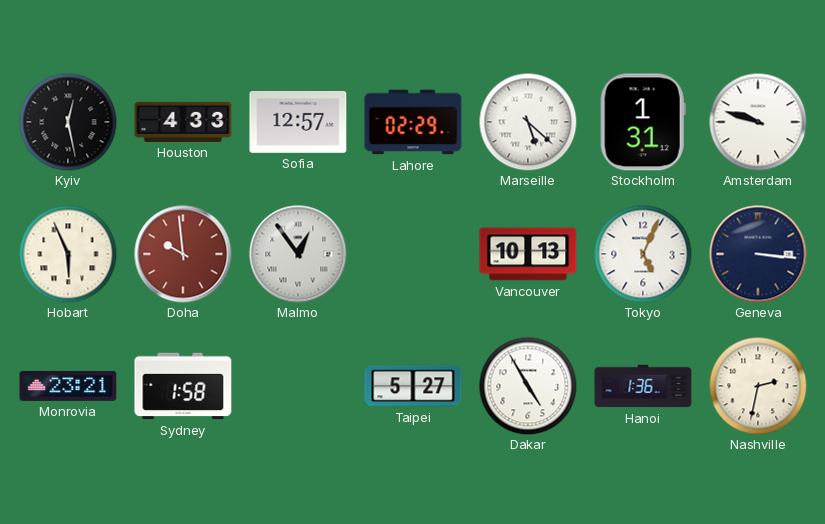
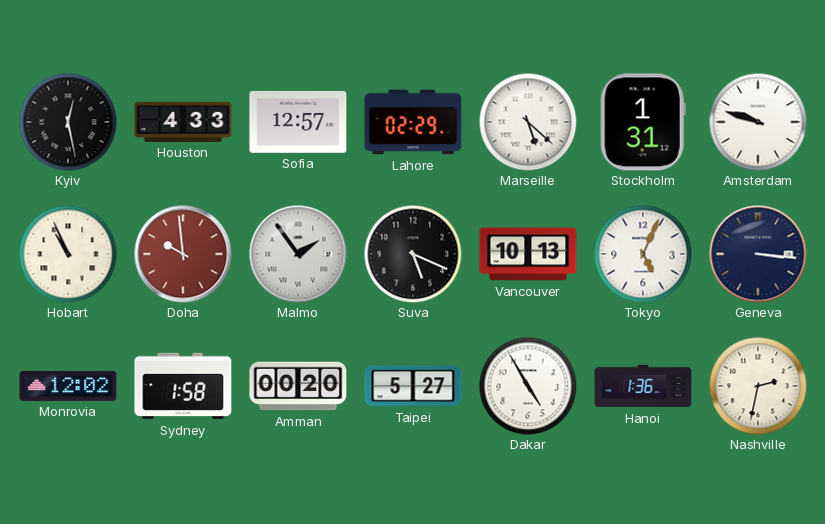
Hobart: 5:56 -> 10:56
Malmo: 12:54 -> 1:54
Suva: none -> 5:19
Monrovia: 23:21 -> 12:02
Amman: none -> 00:20
